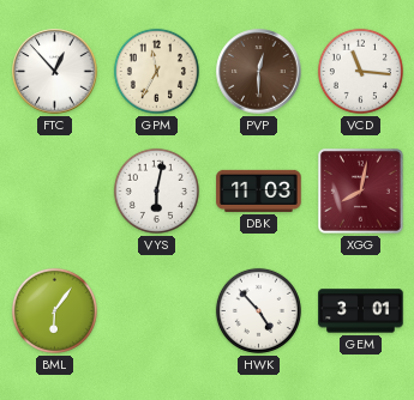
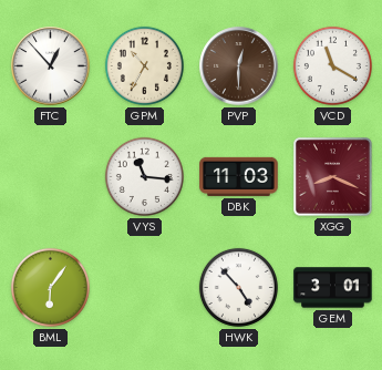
GPM: 11:35 -> 10:35
VCD: 11:16 -> 11:20
VYS: 6:02 -> 11:16
XGG: 8:02 -> 8:19
